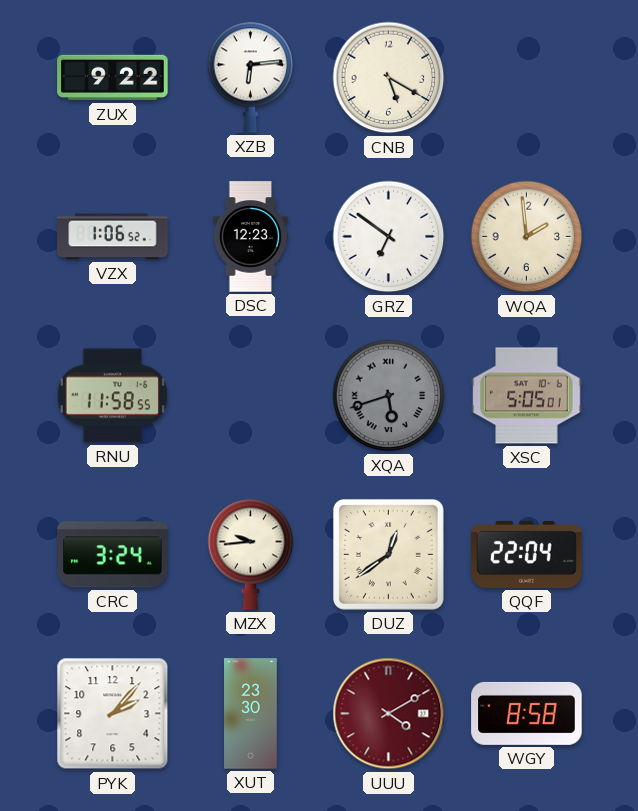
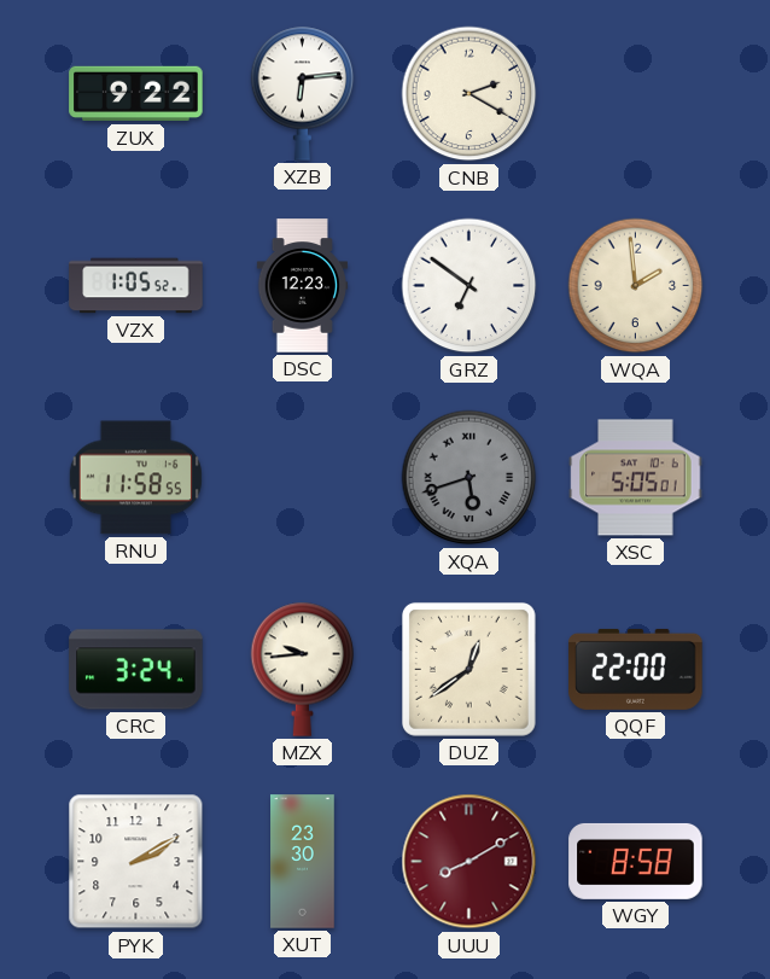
CNB: 5:20 -> 2:20
VZX: 1:06 -> 1:05
QQF: 22:04 -> 22:00
PYK: 2:07 -> 2:10
UUU: 4:10 -> 8:10
